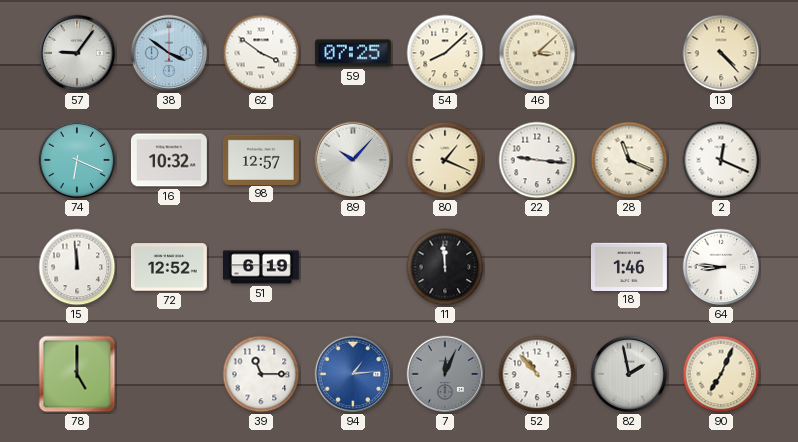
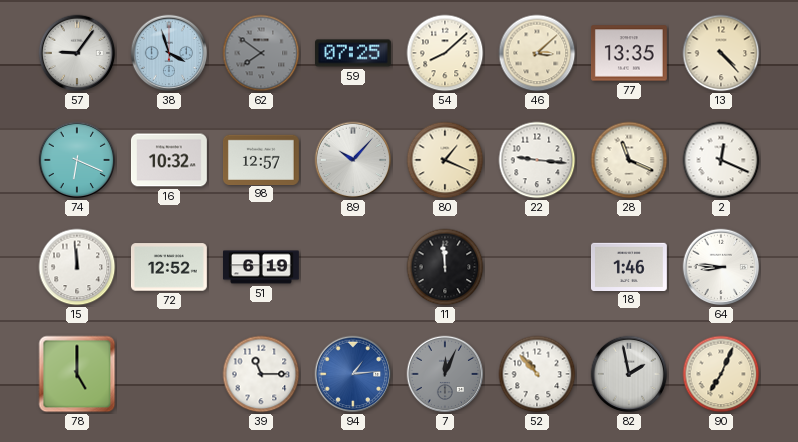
38: 3:51 -> 3:57
62: 3:51 -> 7:51
62 dial: white -> grey
77: none -> 13:35
